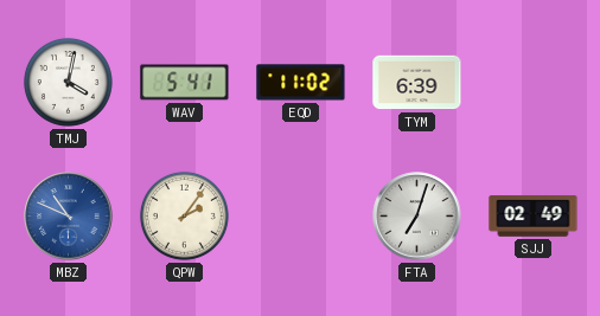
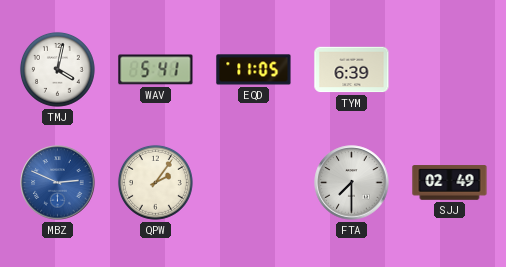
EQD: 11:02 -> 11:05
MBZ: 10:49 -> 2:49
FTA: 7:03 -> 7:30
